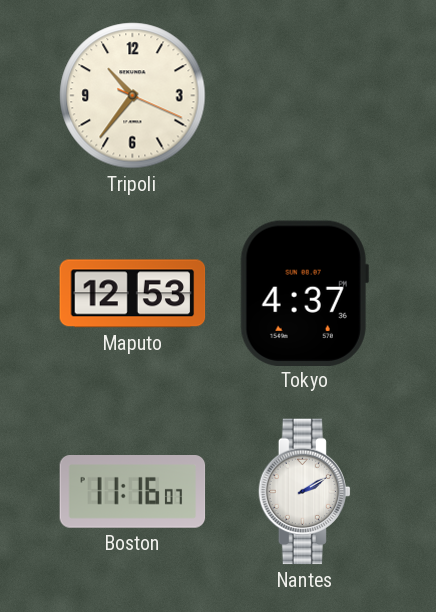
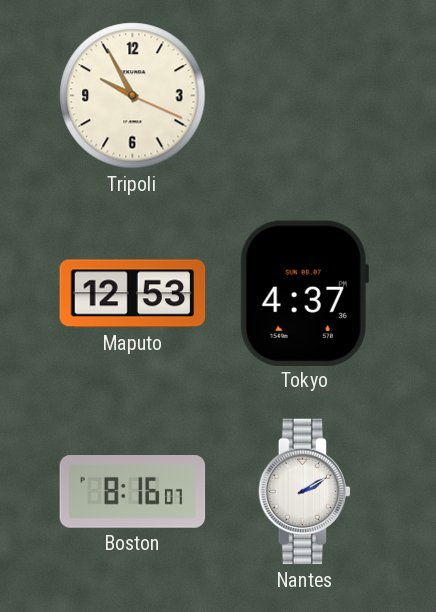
Tripoli: 10:36 -> 9:55
Boston: 11:16 -> 8:16
